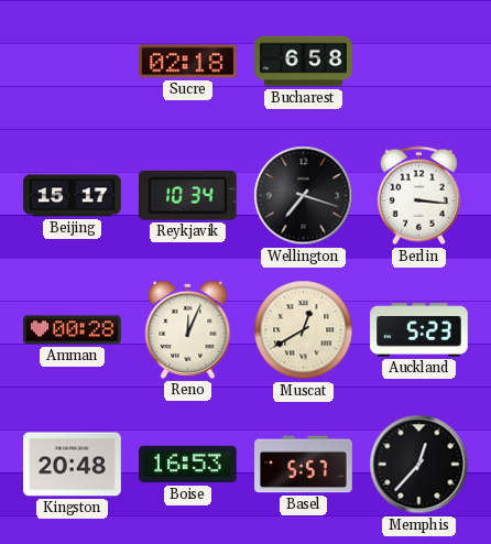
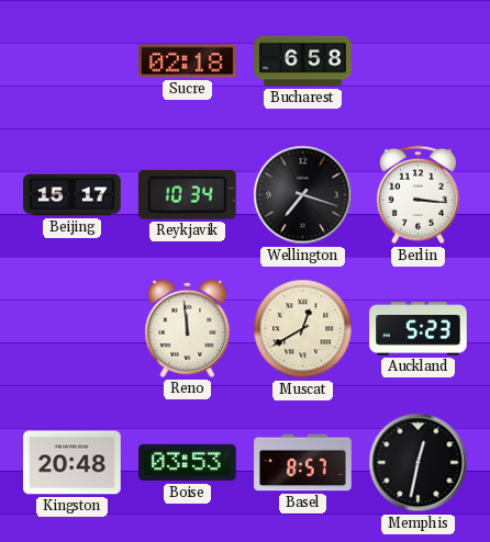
Amman: 00:28 -> none
Reno: 12:04 -> 11:59
Boise: 16:53 -> 03:53
Basel: 5:57 -> 8:57
Memphis: 12:37 -> 12:32
